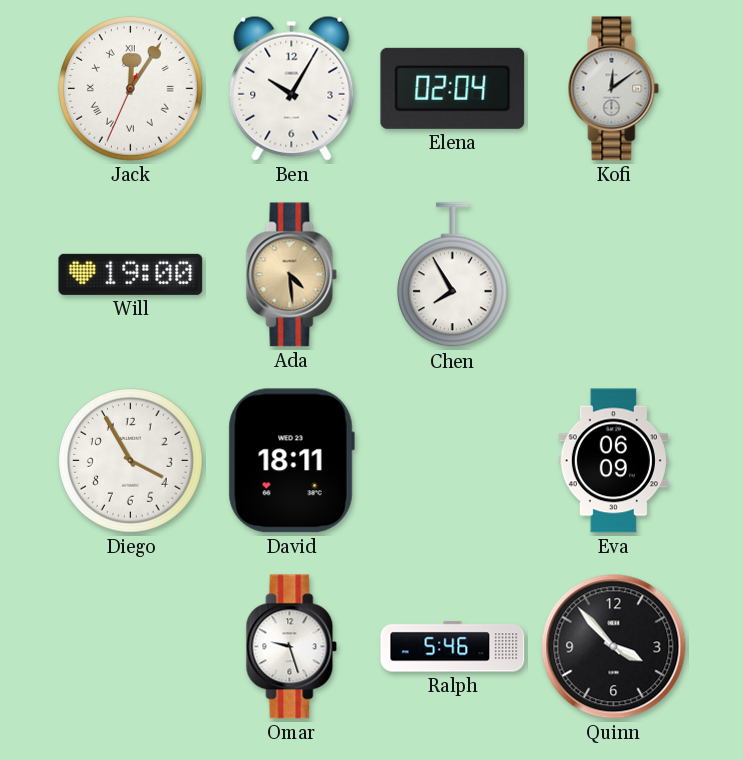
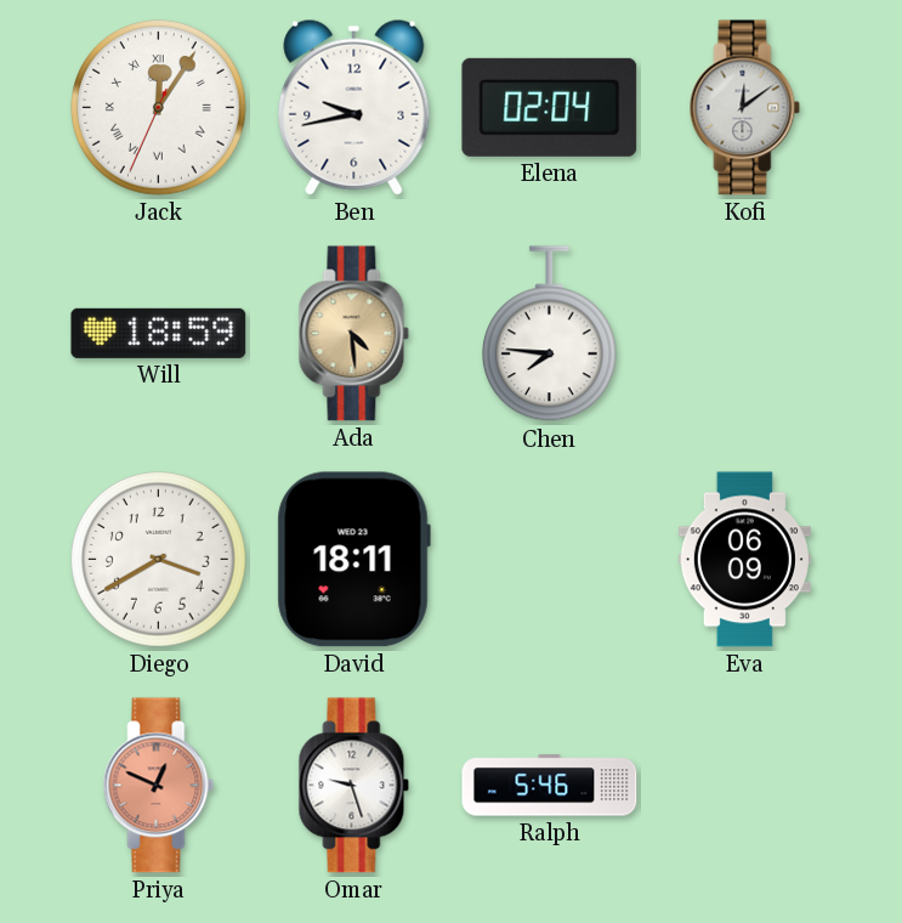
Ben: 10:05 -> 9:43
Will: 19:00 -> 18:59
Chen: 7:55 -> 7:46
Diego: 3:55 -> 3:40
Priya: none -> 12:49
Quinn: 3:53 -> none
